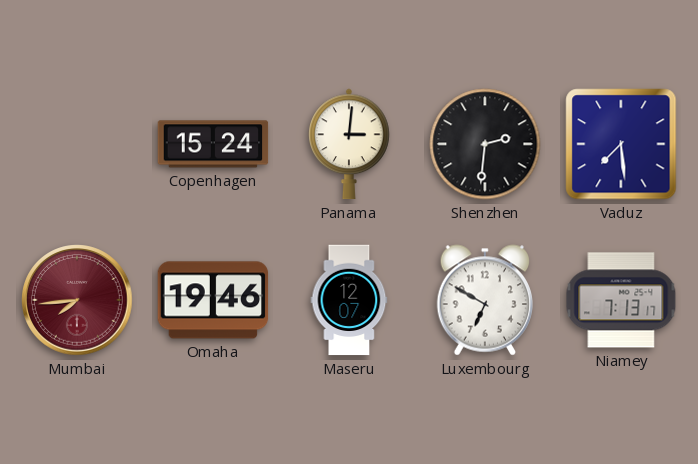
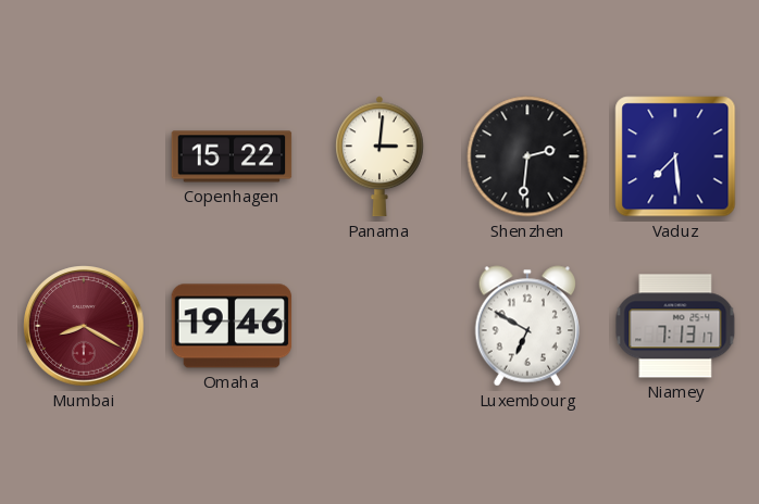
Copenhagen: 15:24 -> 15:22
Mumbai: 7:44 -> 8:20
Maseru: 12:07 -> none
